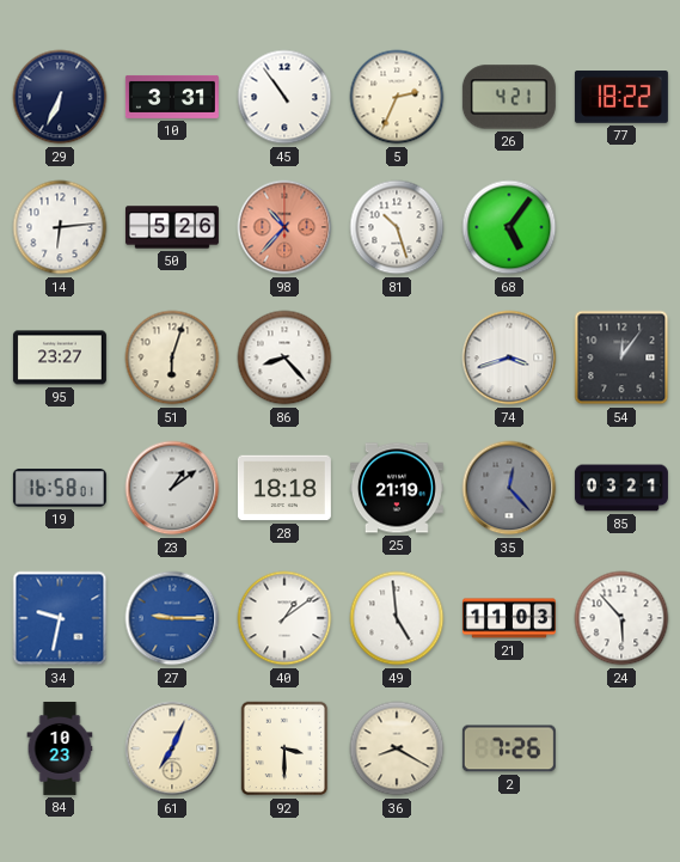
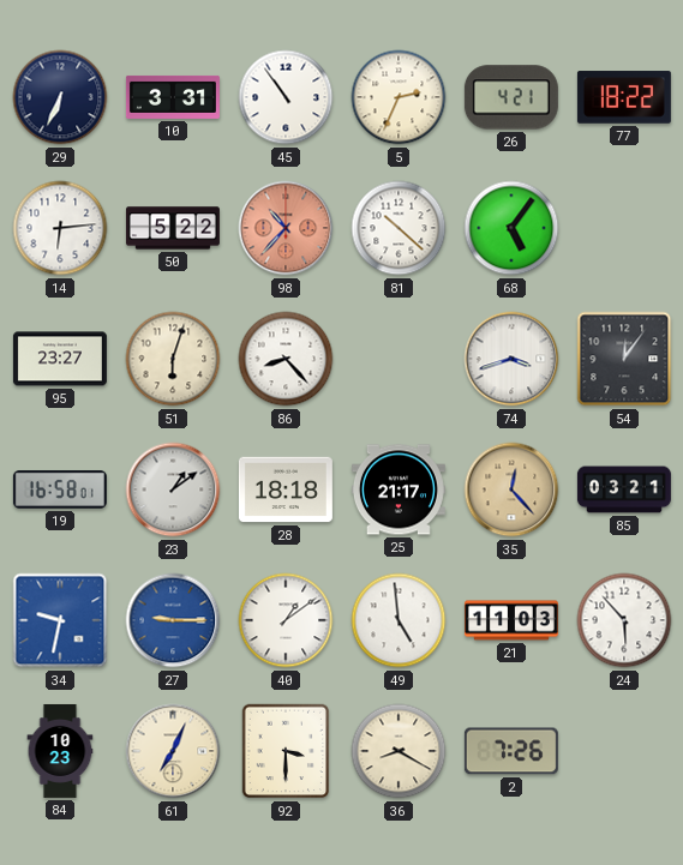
50: 5:26 -> 5:22
81: 10:27 -> 10:22
25: 21:19 -> 21:17
35 dial: grey -> champagne
